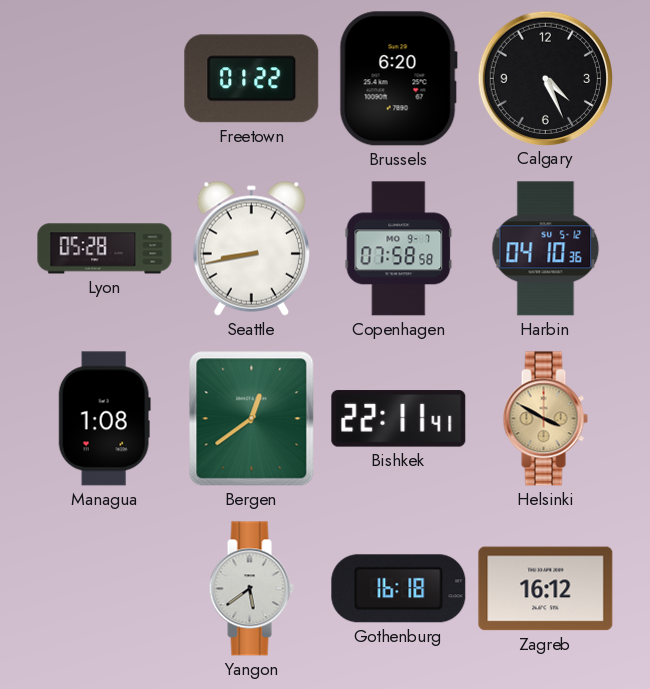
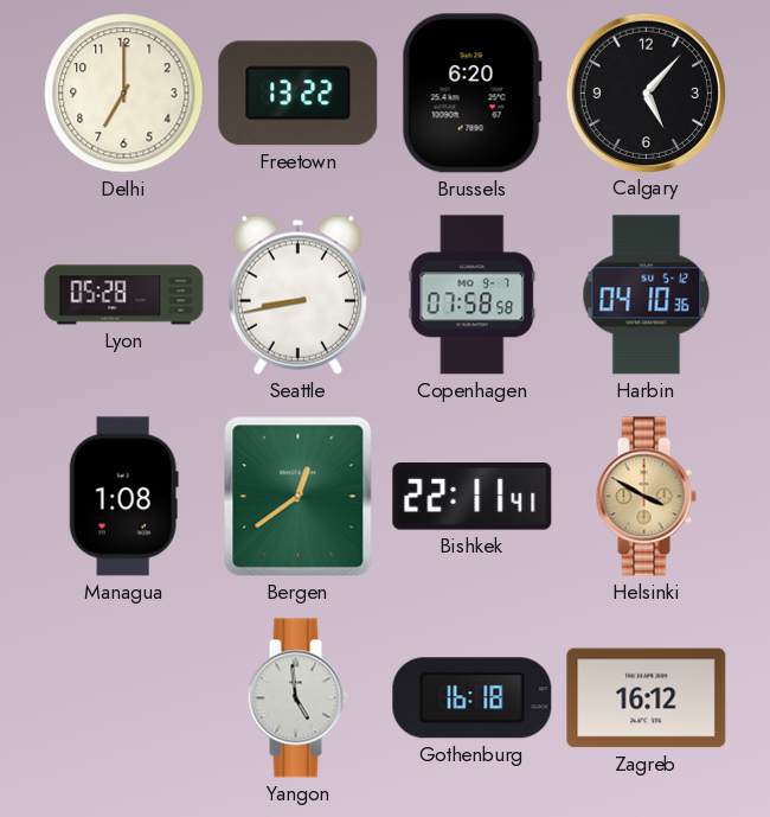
Delhi: none -> 7:00
Freetown: 01:22 -> 13:22
Calgary: 4:26 -> 5:07
Yangon: 5:39 -> 4:59
